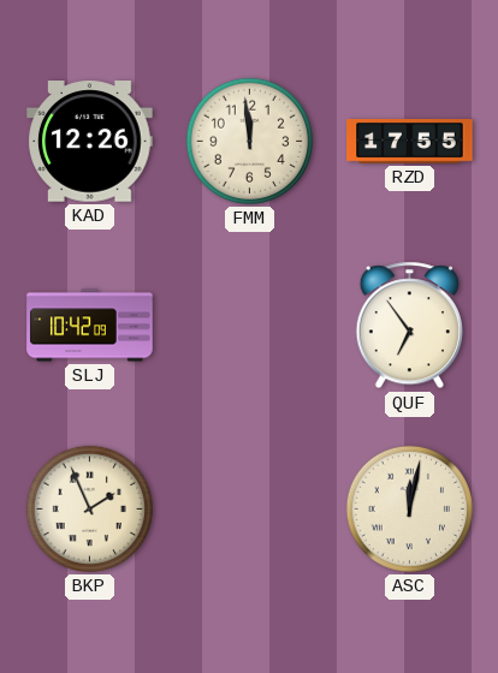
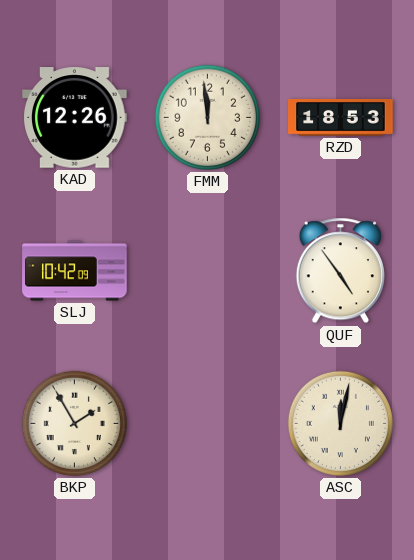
RZD: 17:55 -> 18:53
QUF: 6:54 -> 4:54
BKP: 1:56 -> 1:55
